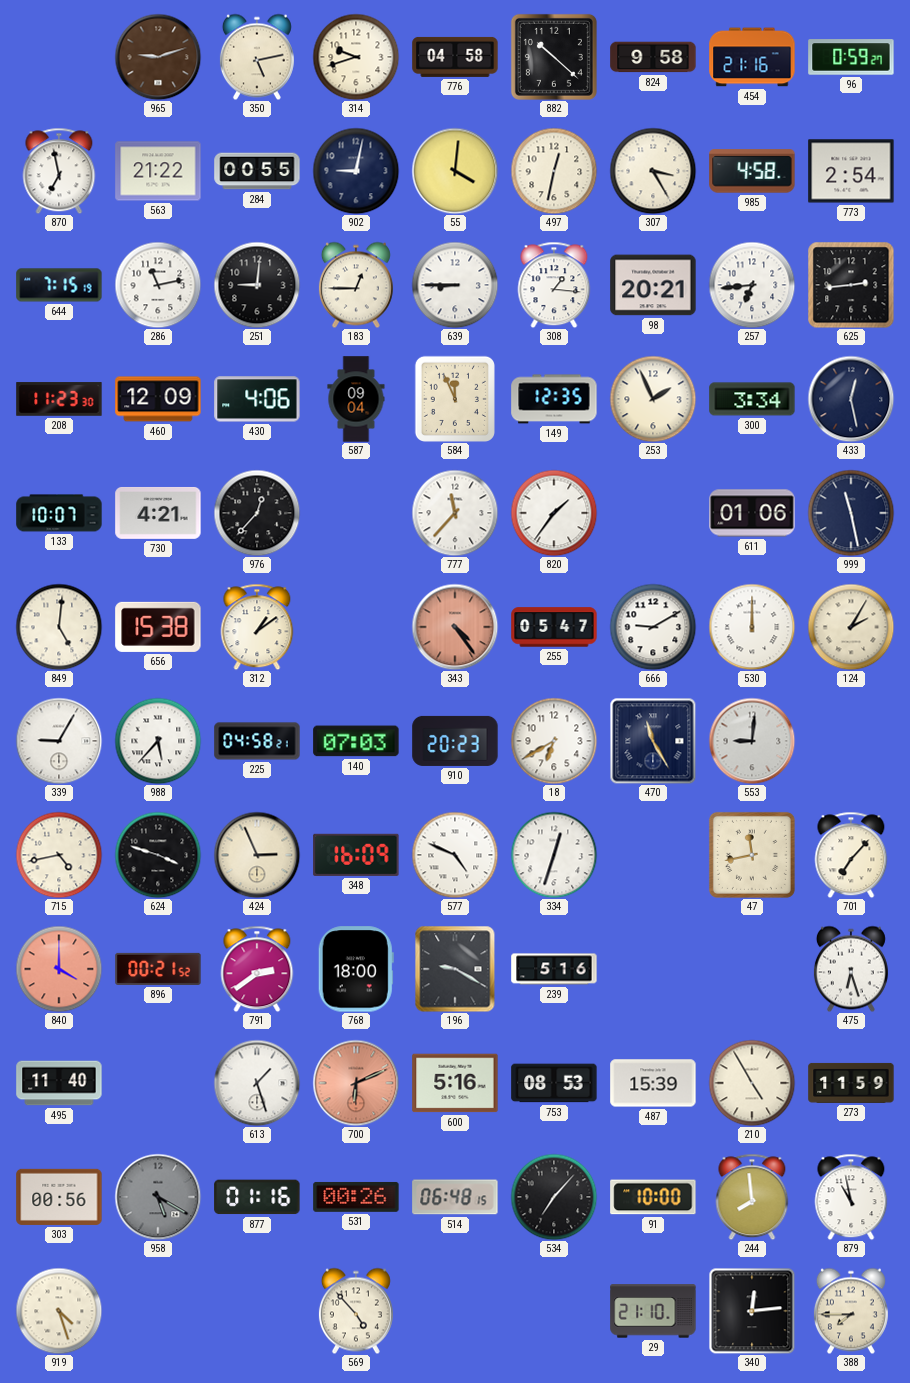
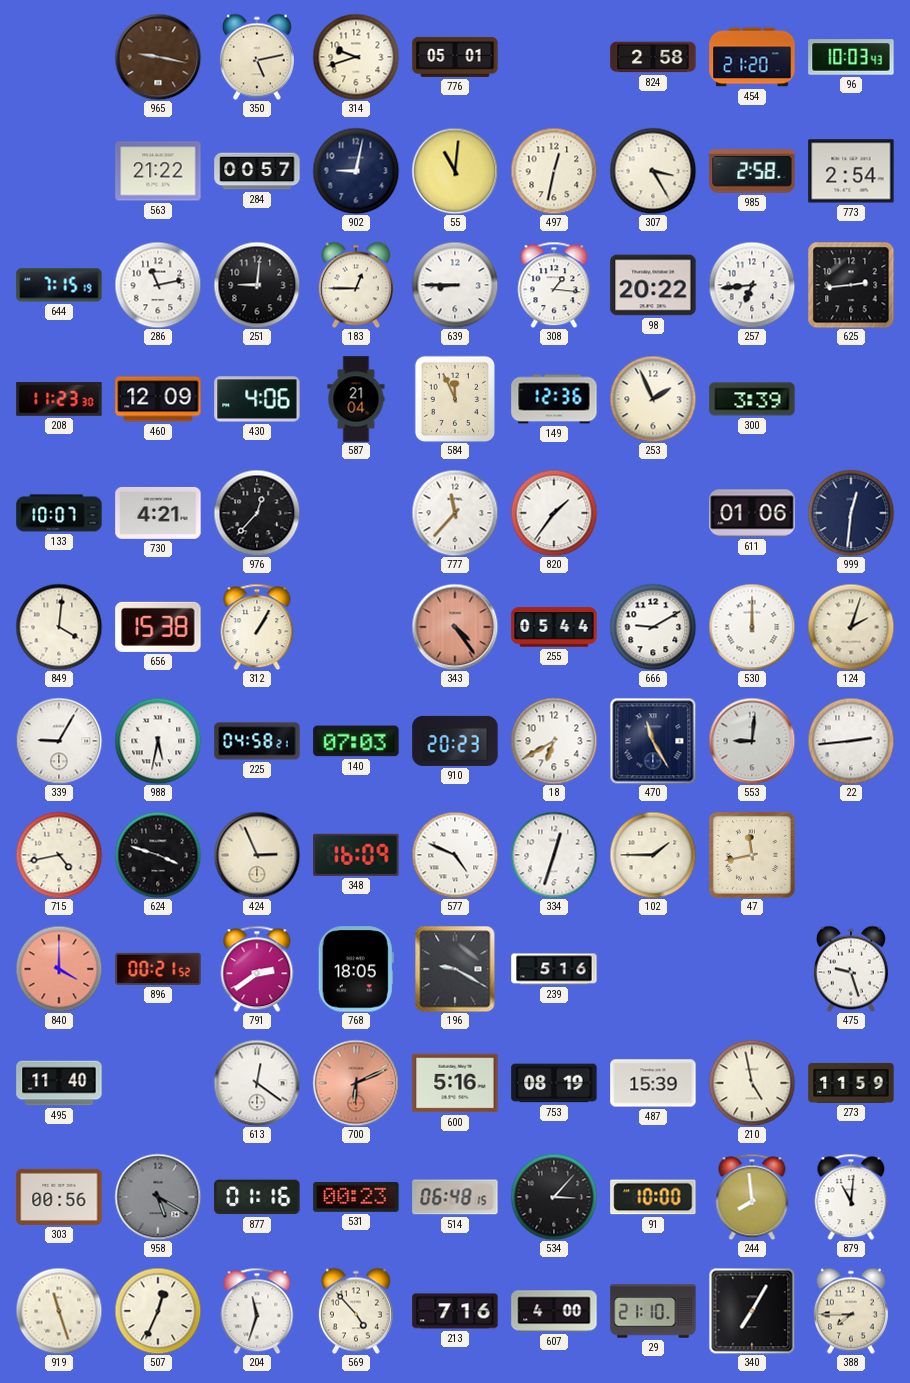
965: 9:12 -> 9:17
776: 04:58 -> 05:01
882: 10:22 -> none
824: 9:58 -> 2:58
454: 21:16 -> 21:20
96: 0:59 -> 10:03
870: 6:58 -> none
284: 00:55 -> 00:57
55: 4:01 -> 11:01
985: 4:58 -> 2:58
98: 20:21 -> 20:22
587: 09:04 -> 21:04
149: 12:35 -> 12:36
300: 3:34 -> 3:39
433: 12:28 -> none
999: 11:28 -> 12:31
849: 5:01 -> 4:01
312: 1:09 -> 1:05
255: 05:47 -> 05:44
124: 2:05 -> 2:03
988: 5:37 -> 5:32
22: none -> 2:44
102: none -> 1:45
701: 7:07 -> none
768: 18:00 -> 18:05
475: 6:27 -> 9:27
613: 1:27 -> 12:21
753: 08:53 -> 08:19
210: 4:55 -> 4:58
531: 00:26 -> 00:23
534: 7:07 -> 3:07
879: 10:58 -> 11:01
919: 4:27 -> 11:27
507: none -> 12:34
204: none -> 11:33
213: none -> 7:16
607: none -> 4:00
340: 12:14 -> 7:05
